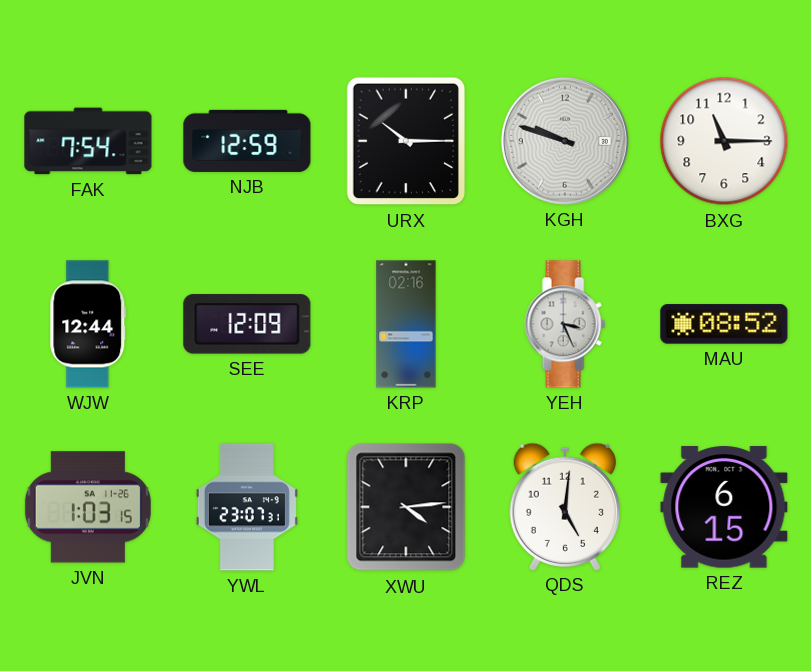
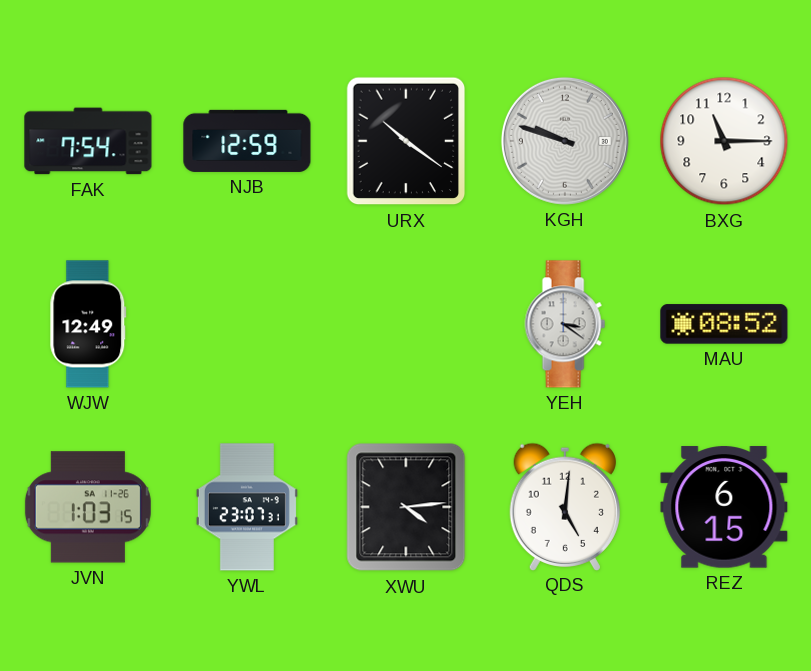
URX: 10:15 -> 10:21
WJW: 12:44 -> 12:49
SEE: 12:09 -> none
KRP: 02:16 -> none
YEH: 3:26 -> 3:21
